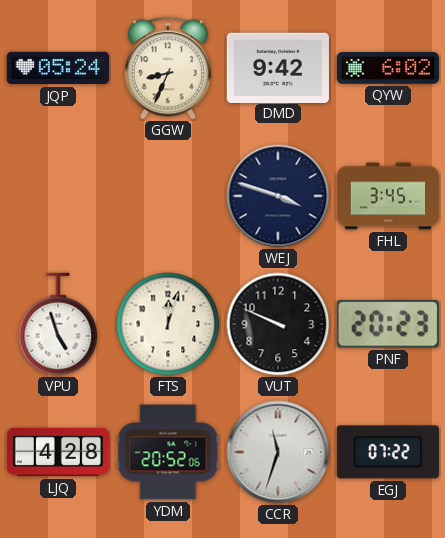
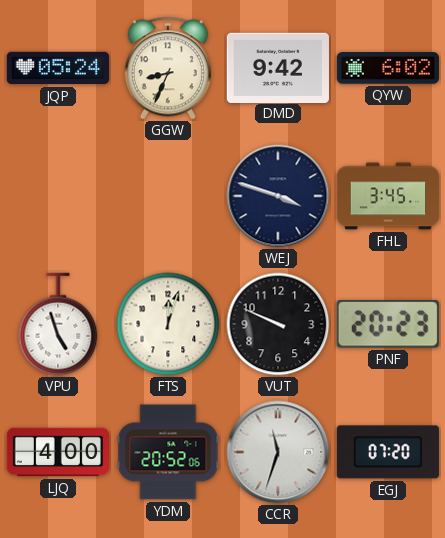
LJQ: 4:28 -> 4:00
EGJ: 07:22 -> 07:20
